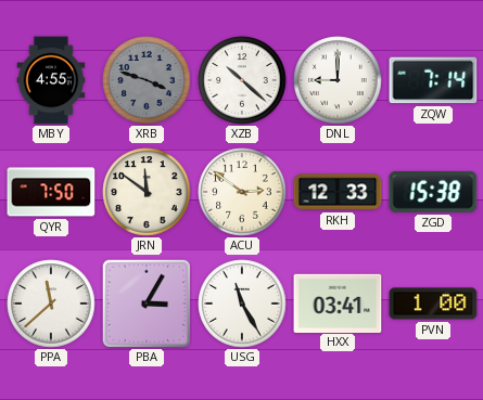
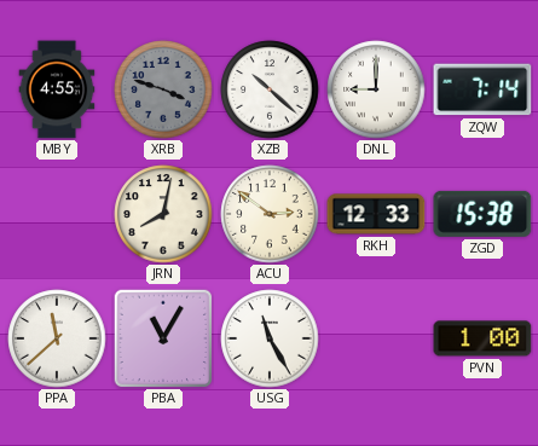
QYR: 7:50 -> none
JRN: 11:51 -> 8:02
PBA: 3:05 -> 11:05
HXX: 03:41 -> none
